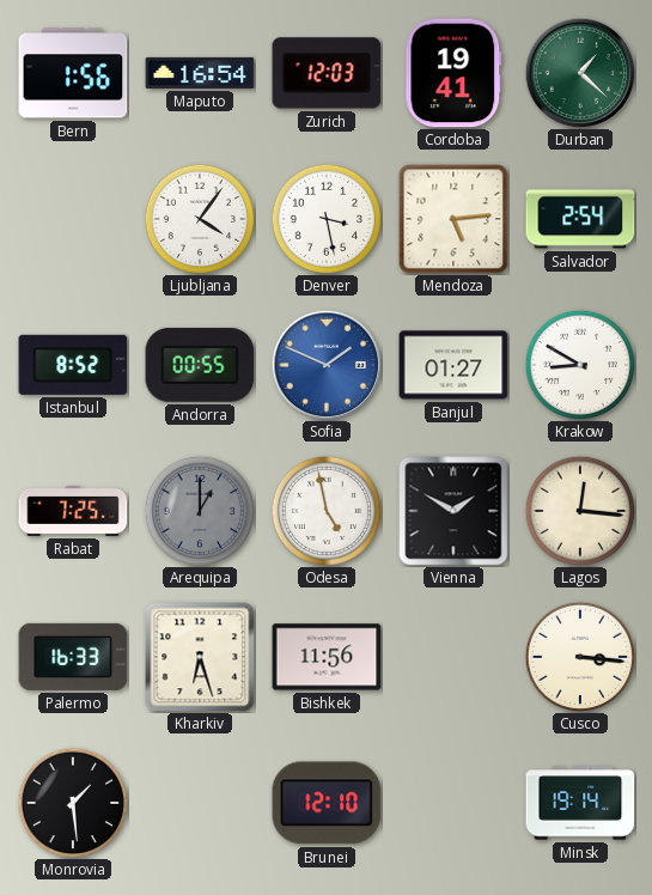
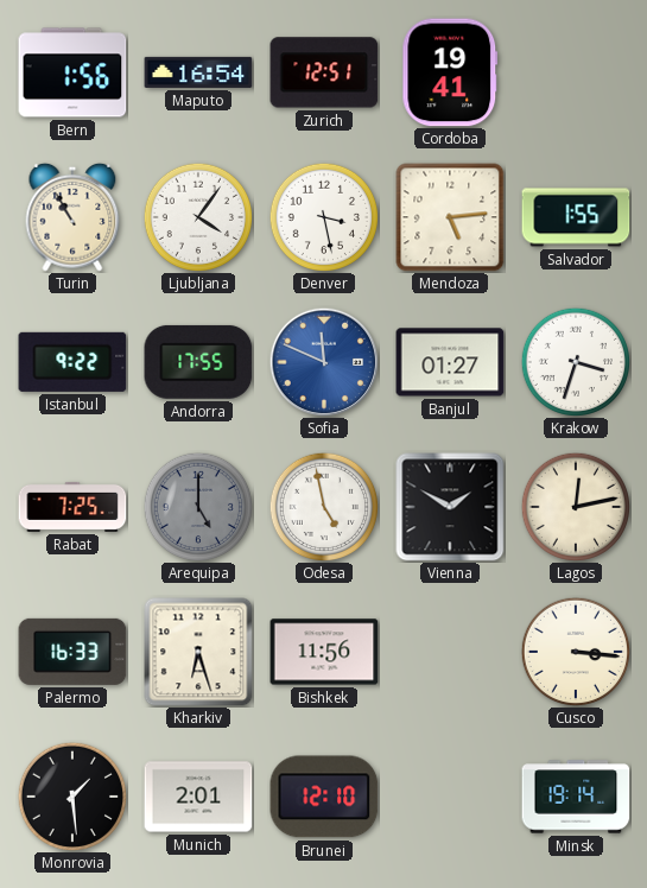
Zurich: 12:03 -> 12:51
Durban: 1:22 -> none
Turin: none -> 10:55
Salvador: 2:54 -> 1:55
Istanbul: 8:52 -> 9:22
Andorra: 00:55 -> 17:55
Sofia: 1:49 -> 11:49
Krakow: 8:50 -> 3:33
Arequipa: 1:00 -> 5:00
Lagos: 12:16 -> 12:13
Munich: none -> 2:01
